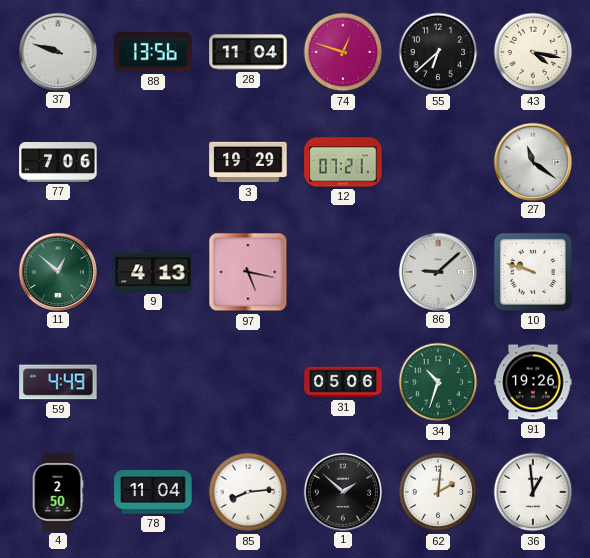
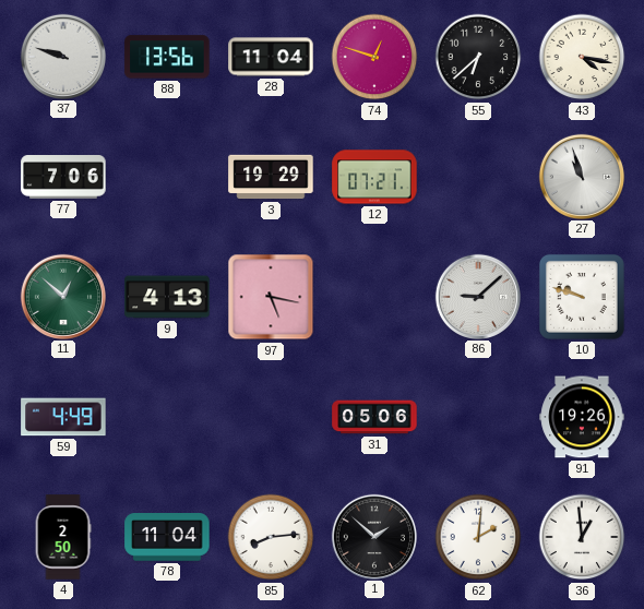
27: 11:21 -> 10:57
34: 10:33 -> none
